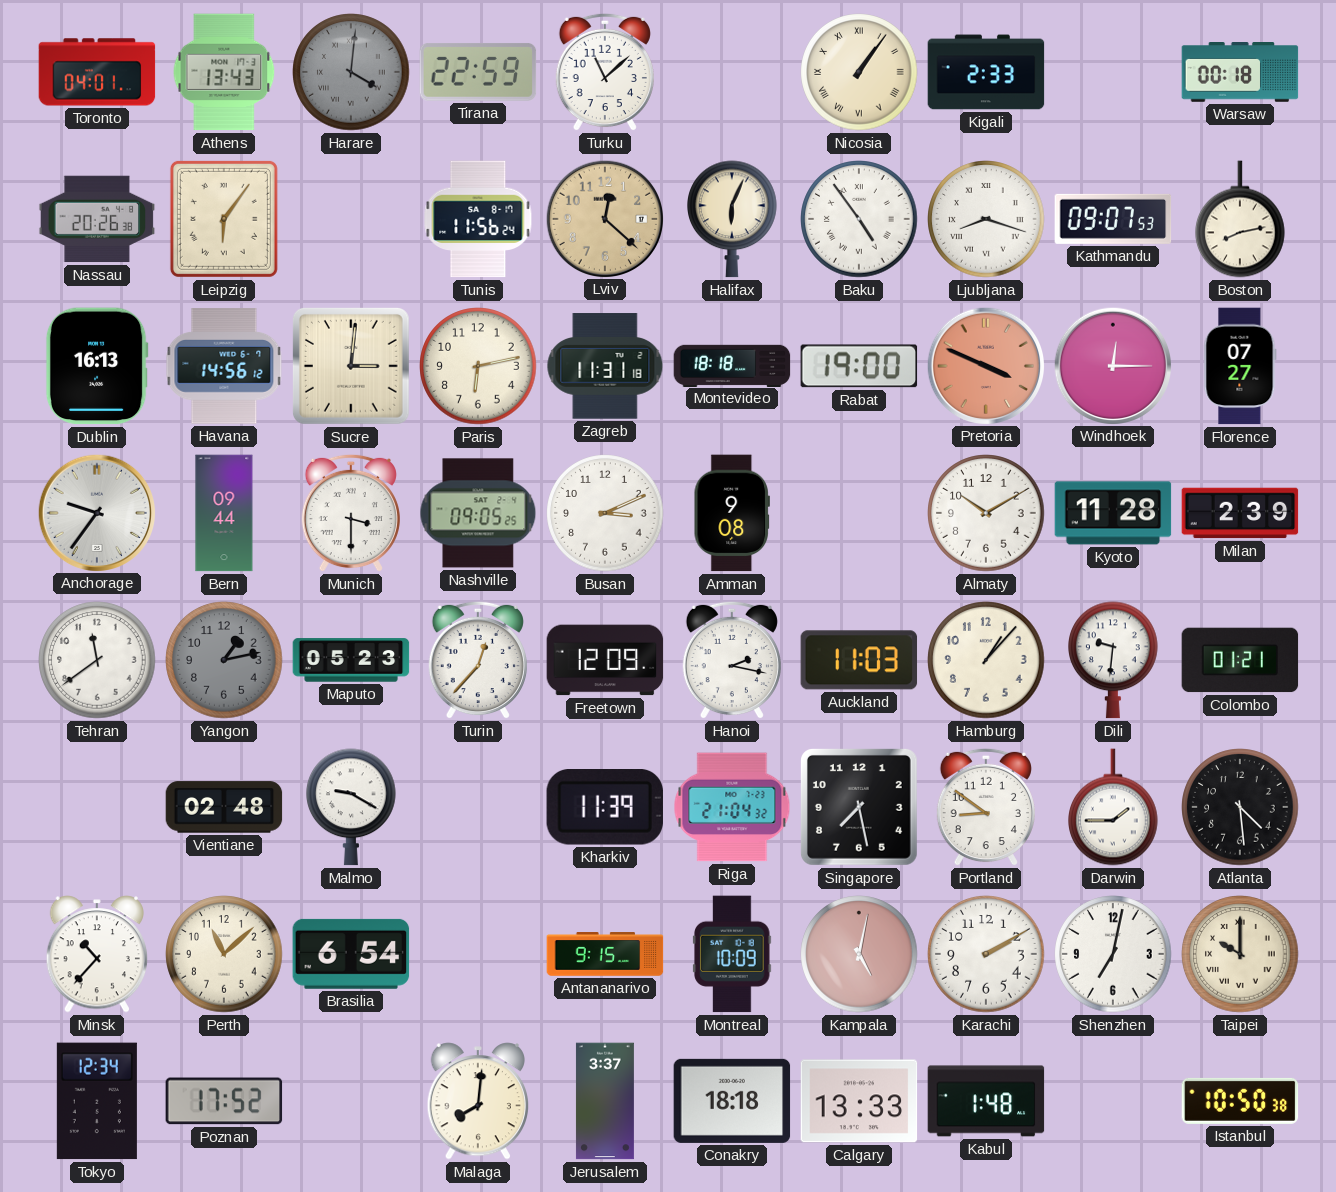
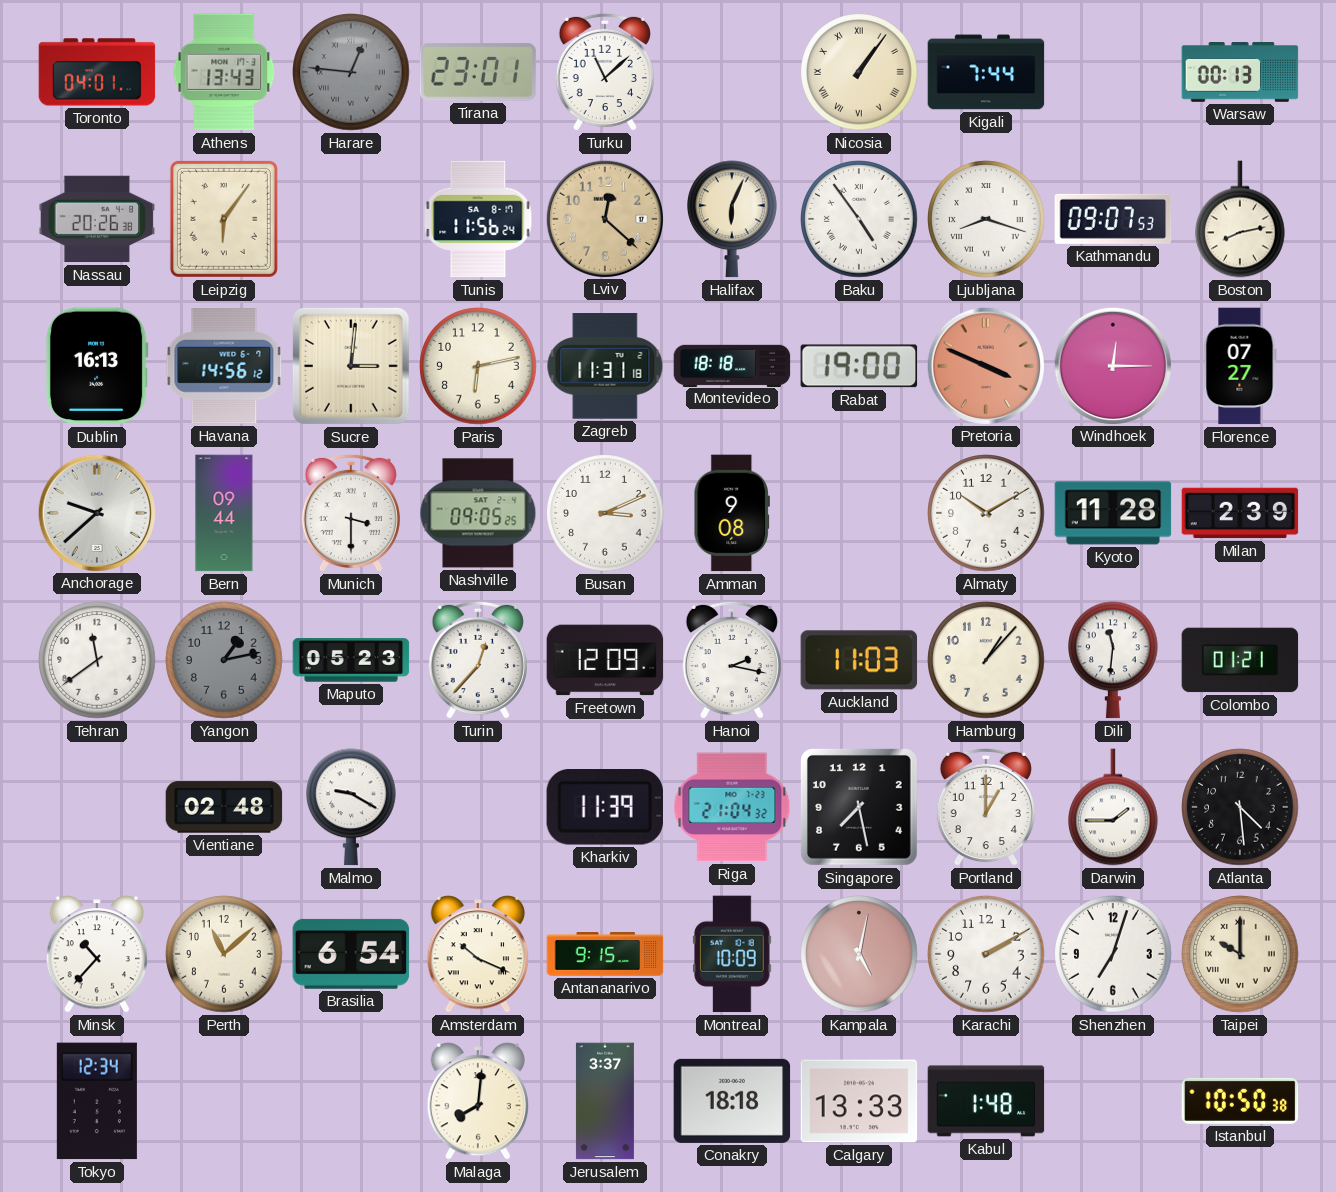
Harare: 4:01 -> 12:46
Tirana: 22:59 -> 23:01
Kigali: 2:33 -> 7:44
Warsaw: 00:18 -> 00:13
Anchorage: 9:36 -> 9:38
Dili: 9:31 -> 11:31
Portland: 8:51 -> 1:00
Amsterdam: none -> 10:19
Shenzhen: 7:02 -> 7:03
Poznan: 17:52 -> none
